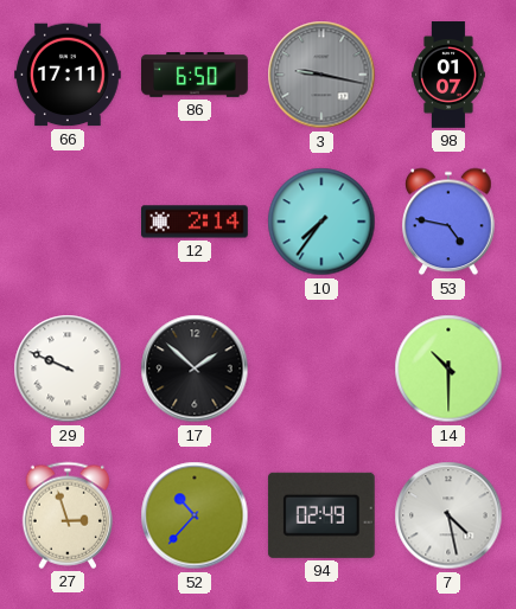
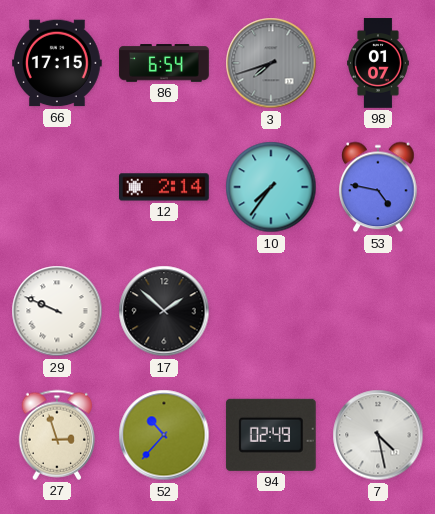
66: 17:11 -> 17:15
86: 6:50 -> 6:54
3: 9:17 -> 7:42
14: 10:30 -> none
